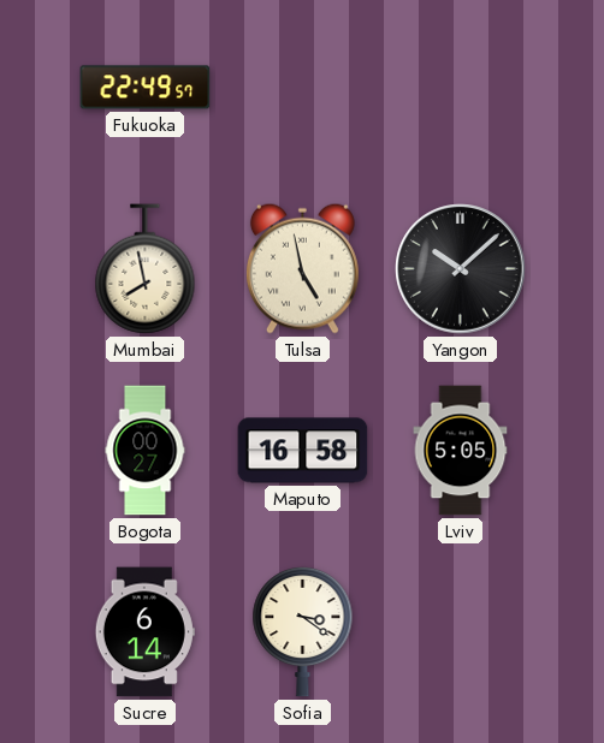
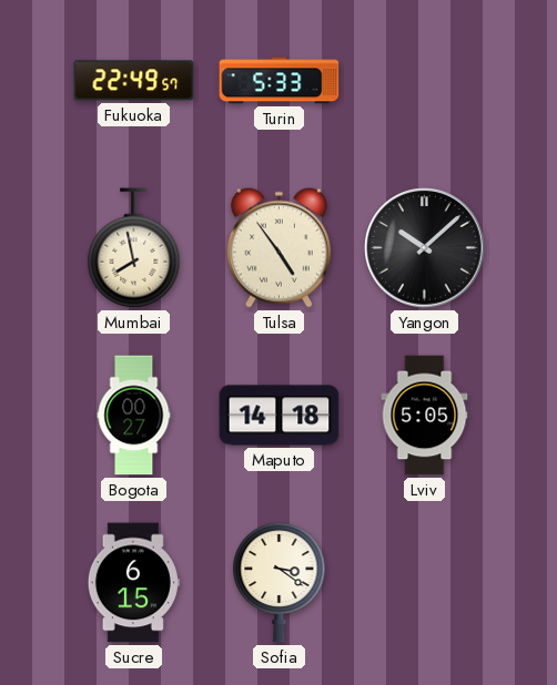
Turin: none -> 5:33
Tulsa: 4:58 -> 4:54
Maputo: 16:58 -> 14:18
Sucre: 6:14 -> 6:15
